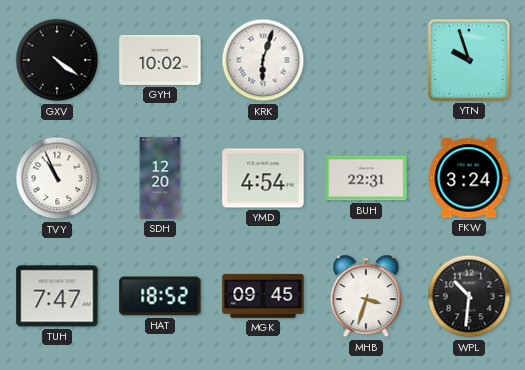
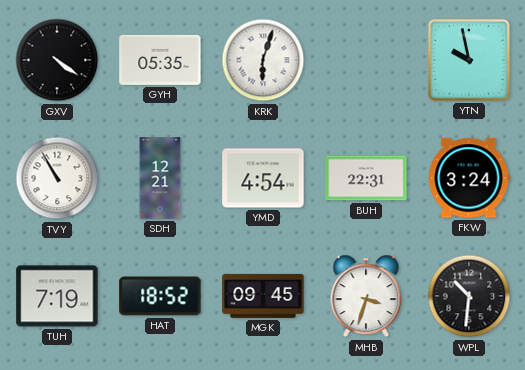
GYH: 10:02 -> 05:35
YTN: 9:57 -> 9:58
TVY: 10:56 -> 10:55
SDH: 12:20 -> 12:21
TUH: 7:47 -> 7:19
